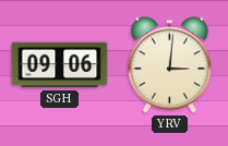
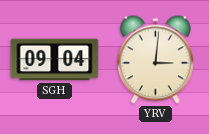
SGH: 09:06 -> 09:04
